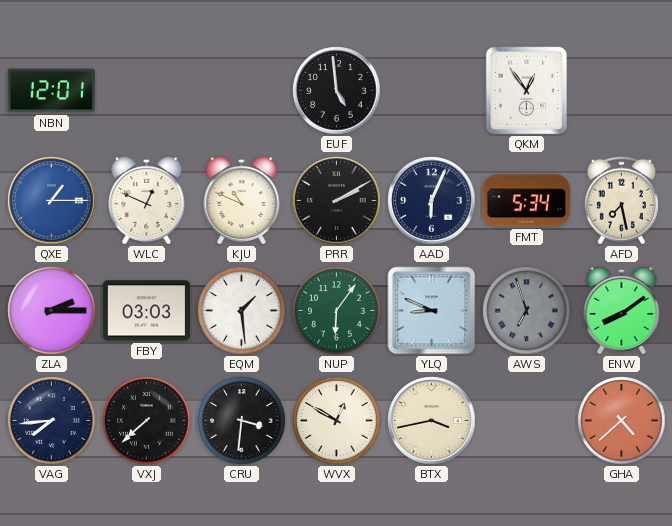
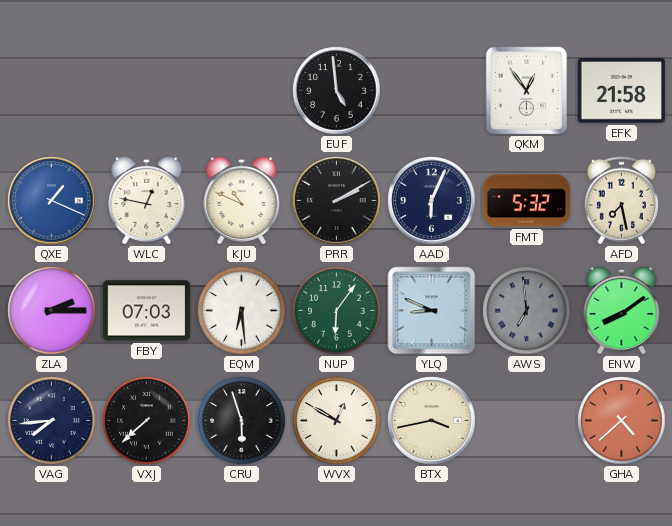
NBN: 12:01 -> none
EFK: none -> 21:58
QXE: 1:15 -> 1:19
WLC: 12:49 -> 12:47
FMT: 5:34 -> 5:32
FBY: 03:03 -> 07:03
EQM: 1:29 -> 6:29
AWS: 6:57 -> 6:59
CRU: 3:31 -> 5:57
